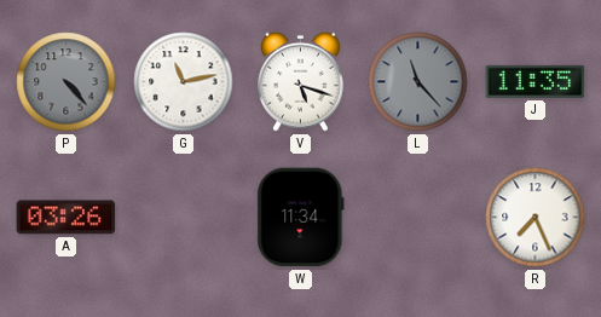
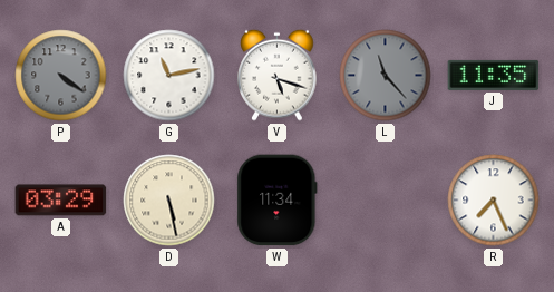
P: 4:23 -> 4:21
A: 03:26 -> 03:29
D: none -> 5:28
